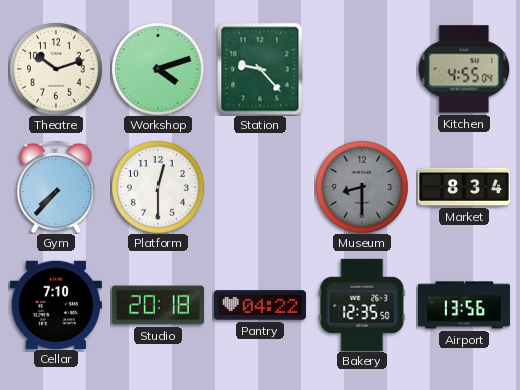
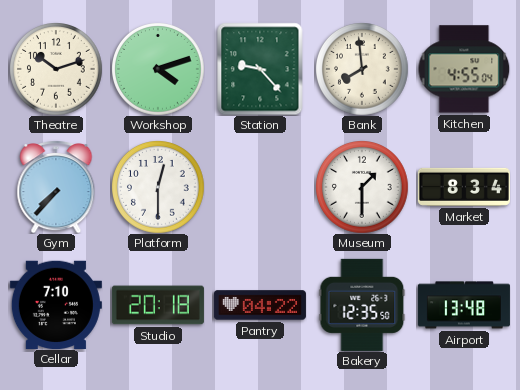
Bank: none -> 7:59
Museum: 8:30 -> 1:30
Museum dial: grey -> white
Airport: 13:56 -> 13:48
